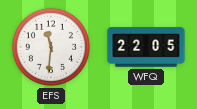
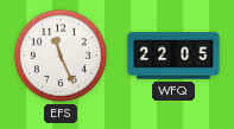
EFS: 11:31 -> 11:26
